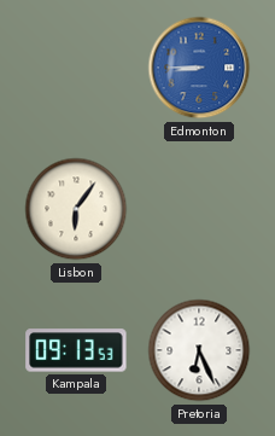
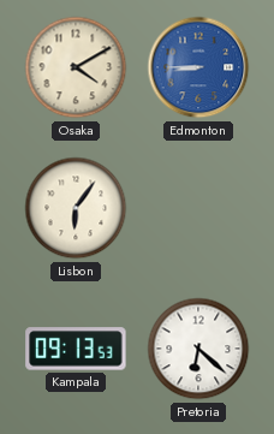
Osaka: none -> 4:10
Pretoria: 6:26 -> 6:22
